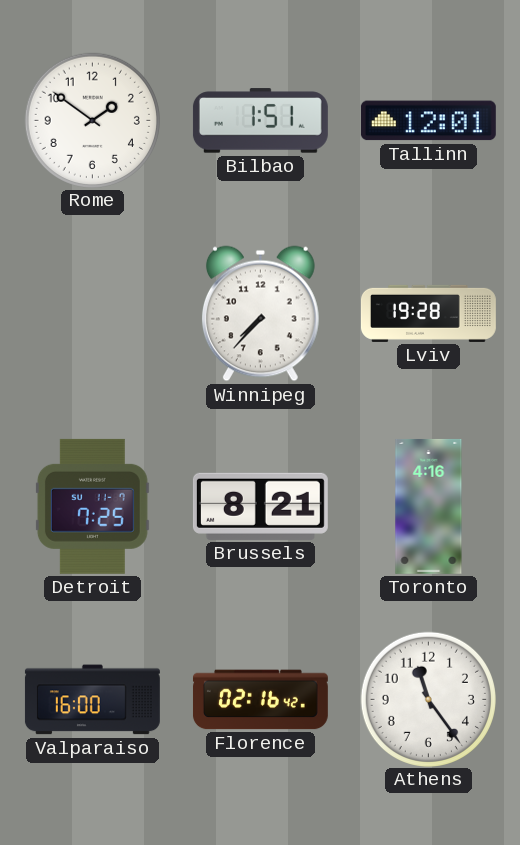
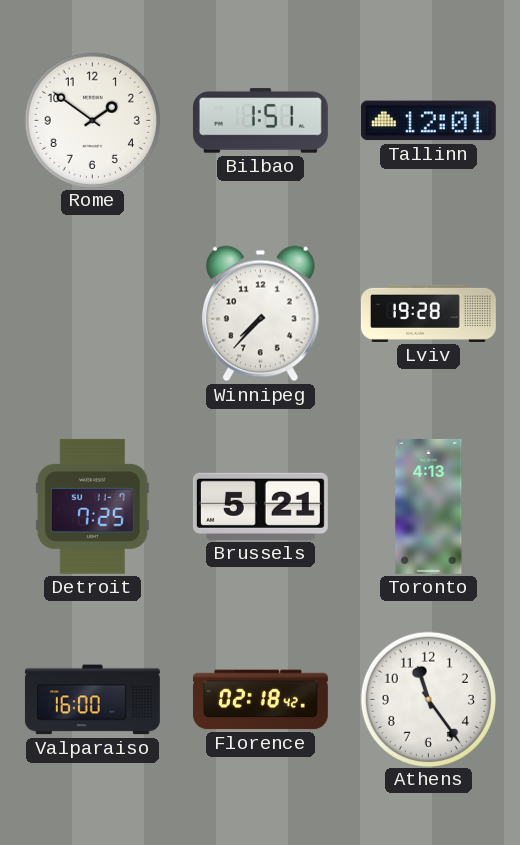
Brussels: 8:21 -> 5:21
Toronto: 4:16 -> 4:13
Florence: 02:16 -> 02:18
